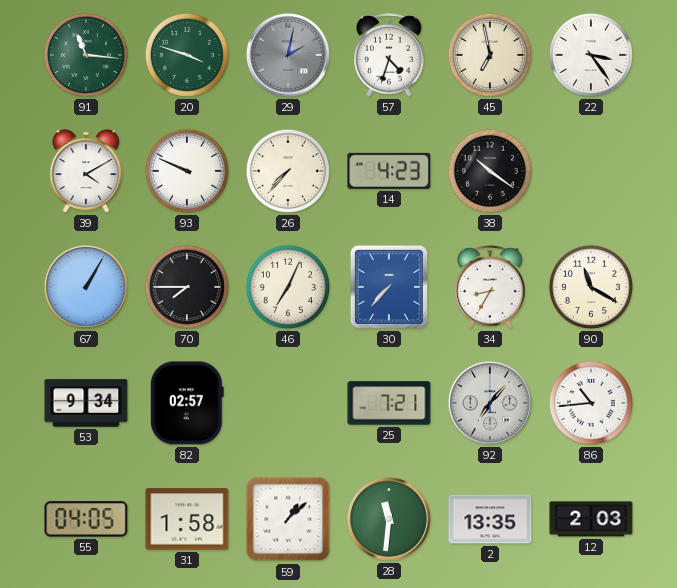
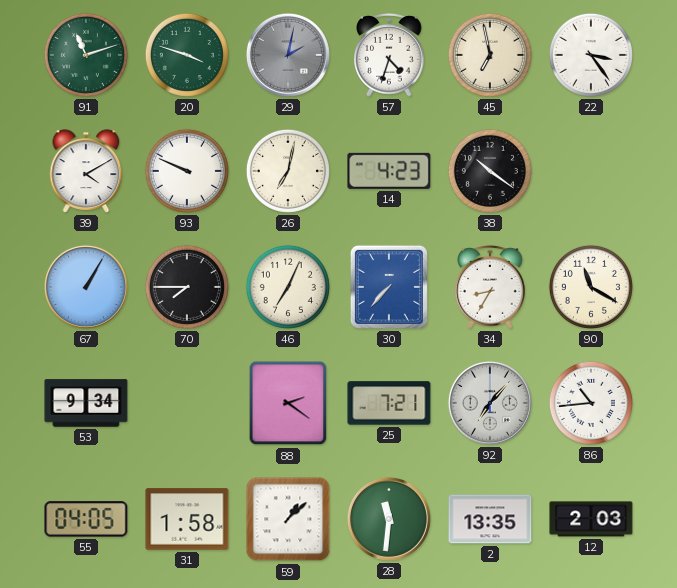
91: 11:16 -> 11:12
26: 7:37 -> 7:02
82: 02:57 -> none
88: none -> 2:21
